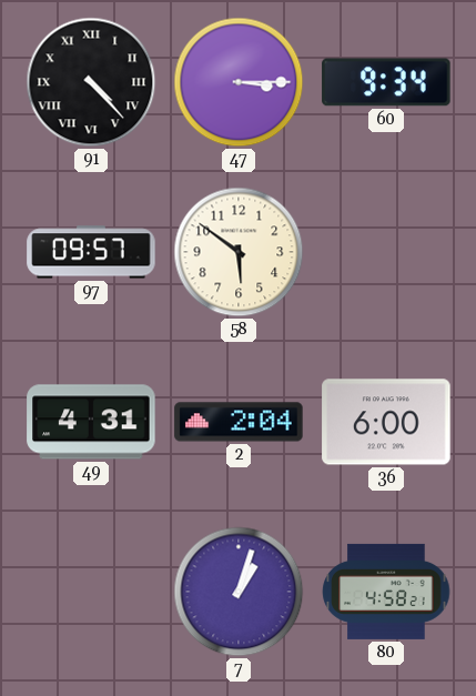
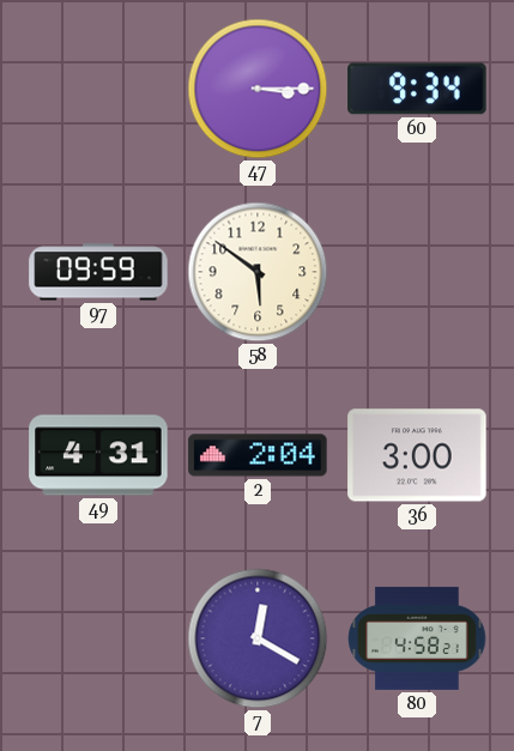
91: 4:23 -> none
97: 09:57 -> 09:59
36: 6:00 -> 3:00
7: 1:03 -> 12:20
